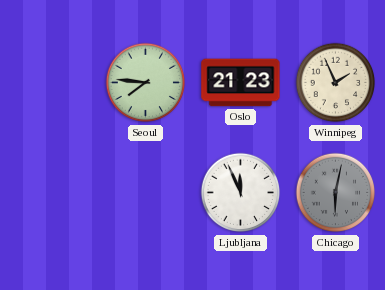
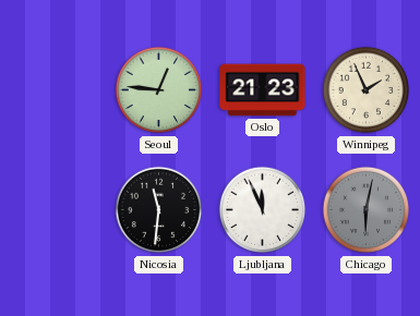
Seoul: 7:46 -> 12:46
Nicosia: none -> 11:31
